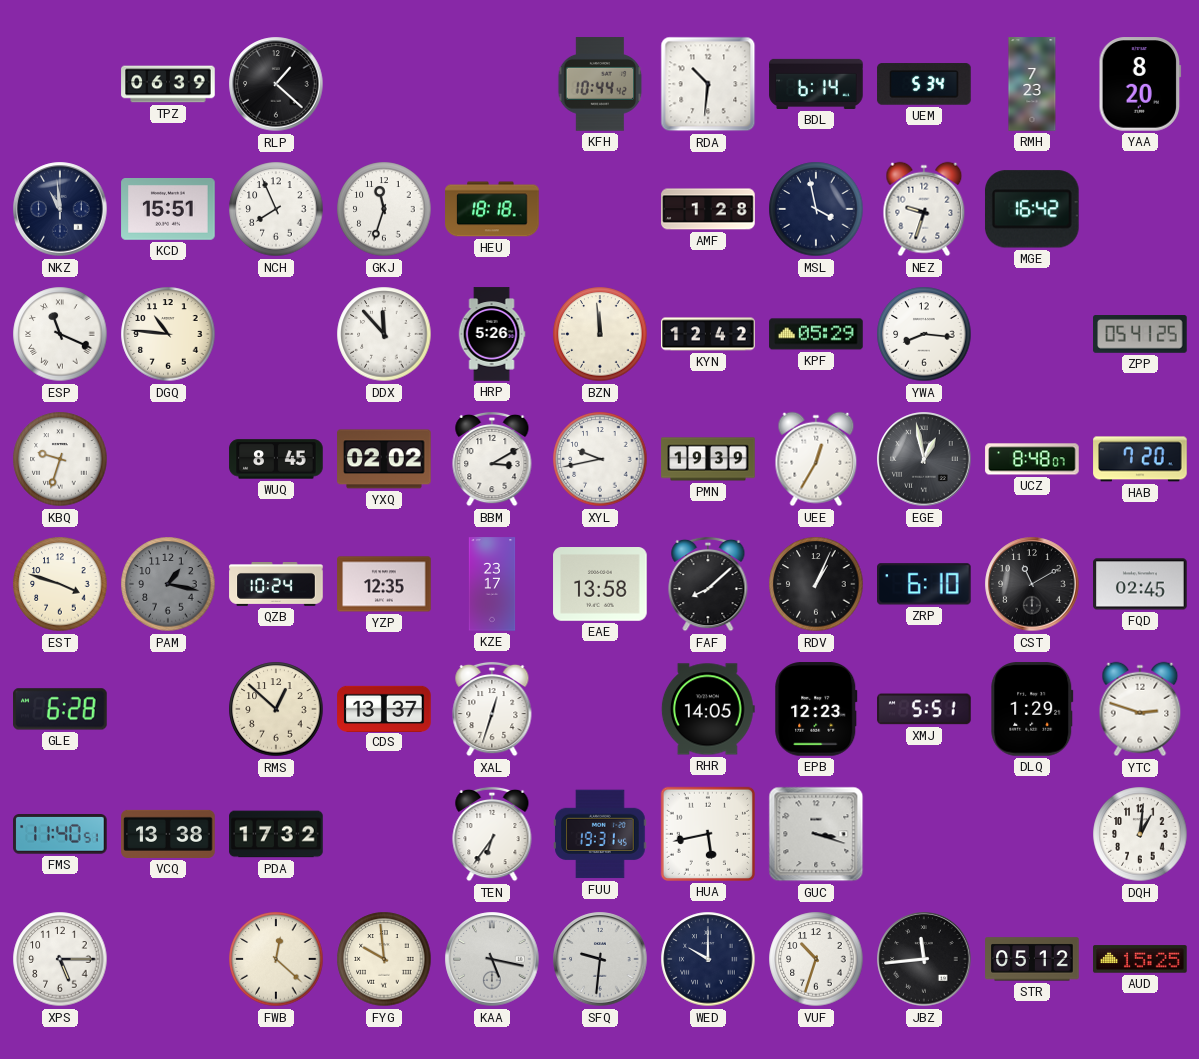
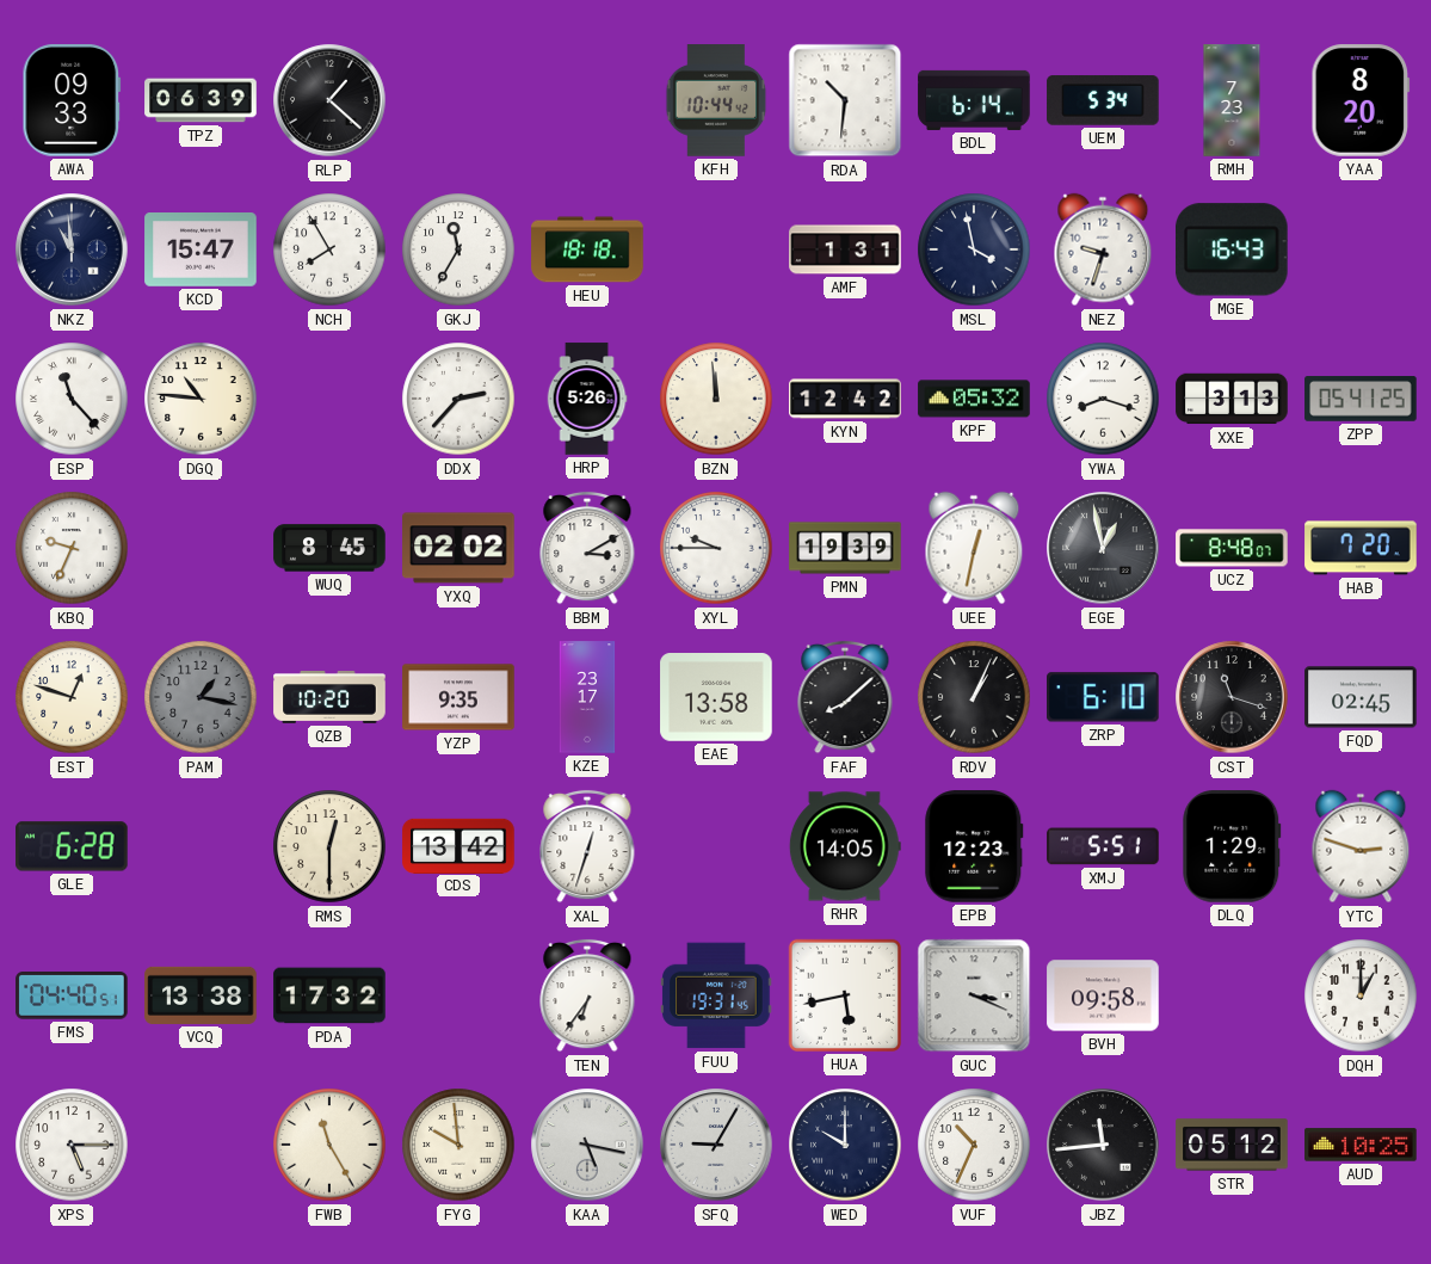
AWA: none -> 09:33
KCD: 15:51 -> 15:47
NCH: 7:56 -> 7:55
GKJ: 11:33 -> 11:35
AMF: 1:28 -> 1:31
MGE: 16:42 -> 16:43
ESP: 11:19 -> 11:23
DDX: 11:53 -> 2:37
KPF: 05:29 -> 05:32
YWA: 8:16 -> 8:18
XXE: none -> 3:13
KBQ: 9:33 -> 9:34
XYL: 9:43 -> 9:45
UEE: 12:35 -> 12:32
EST: 3:48 -> 12:48
QZB: 10:24 -> 10:20
YZP: 12:35 -> 9:35
CST: 11:10 -> 11:18
RMS: 12:52 -> 12:30
CDS: 13:37 -> 13:42
FMS: 11:40 -> 04:40
GUC: 3:18 -> 3:19
BVH: none -> 09:58
DQH: 1:01 -> 1:00
FWB: 12:22 -> 11:25
SFQ: 9:31 -> 9:05
VUF: 10:33 -> 10:34
AUD: 15:25 -> 10:25
